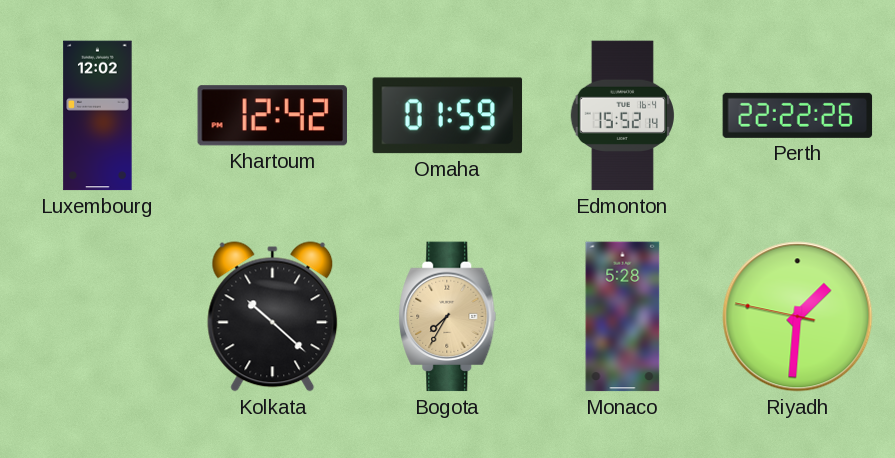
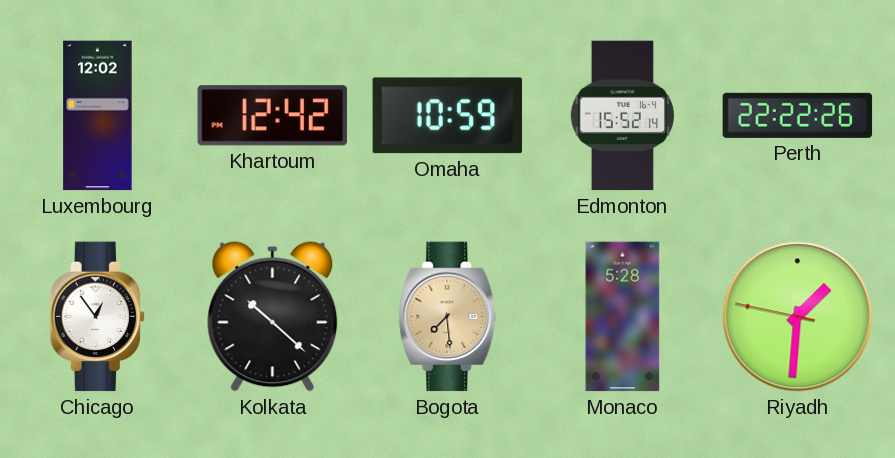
Omaha: 01:59 -> 10:59
Chicago: none -> 12:54
Bogota: 7:35 -> 7:29
